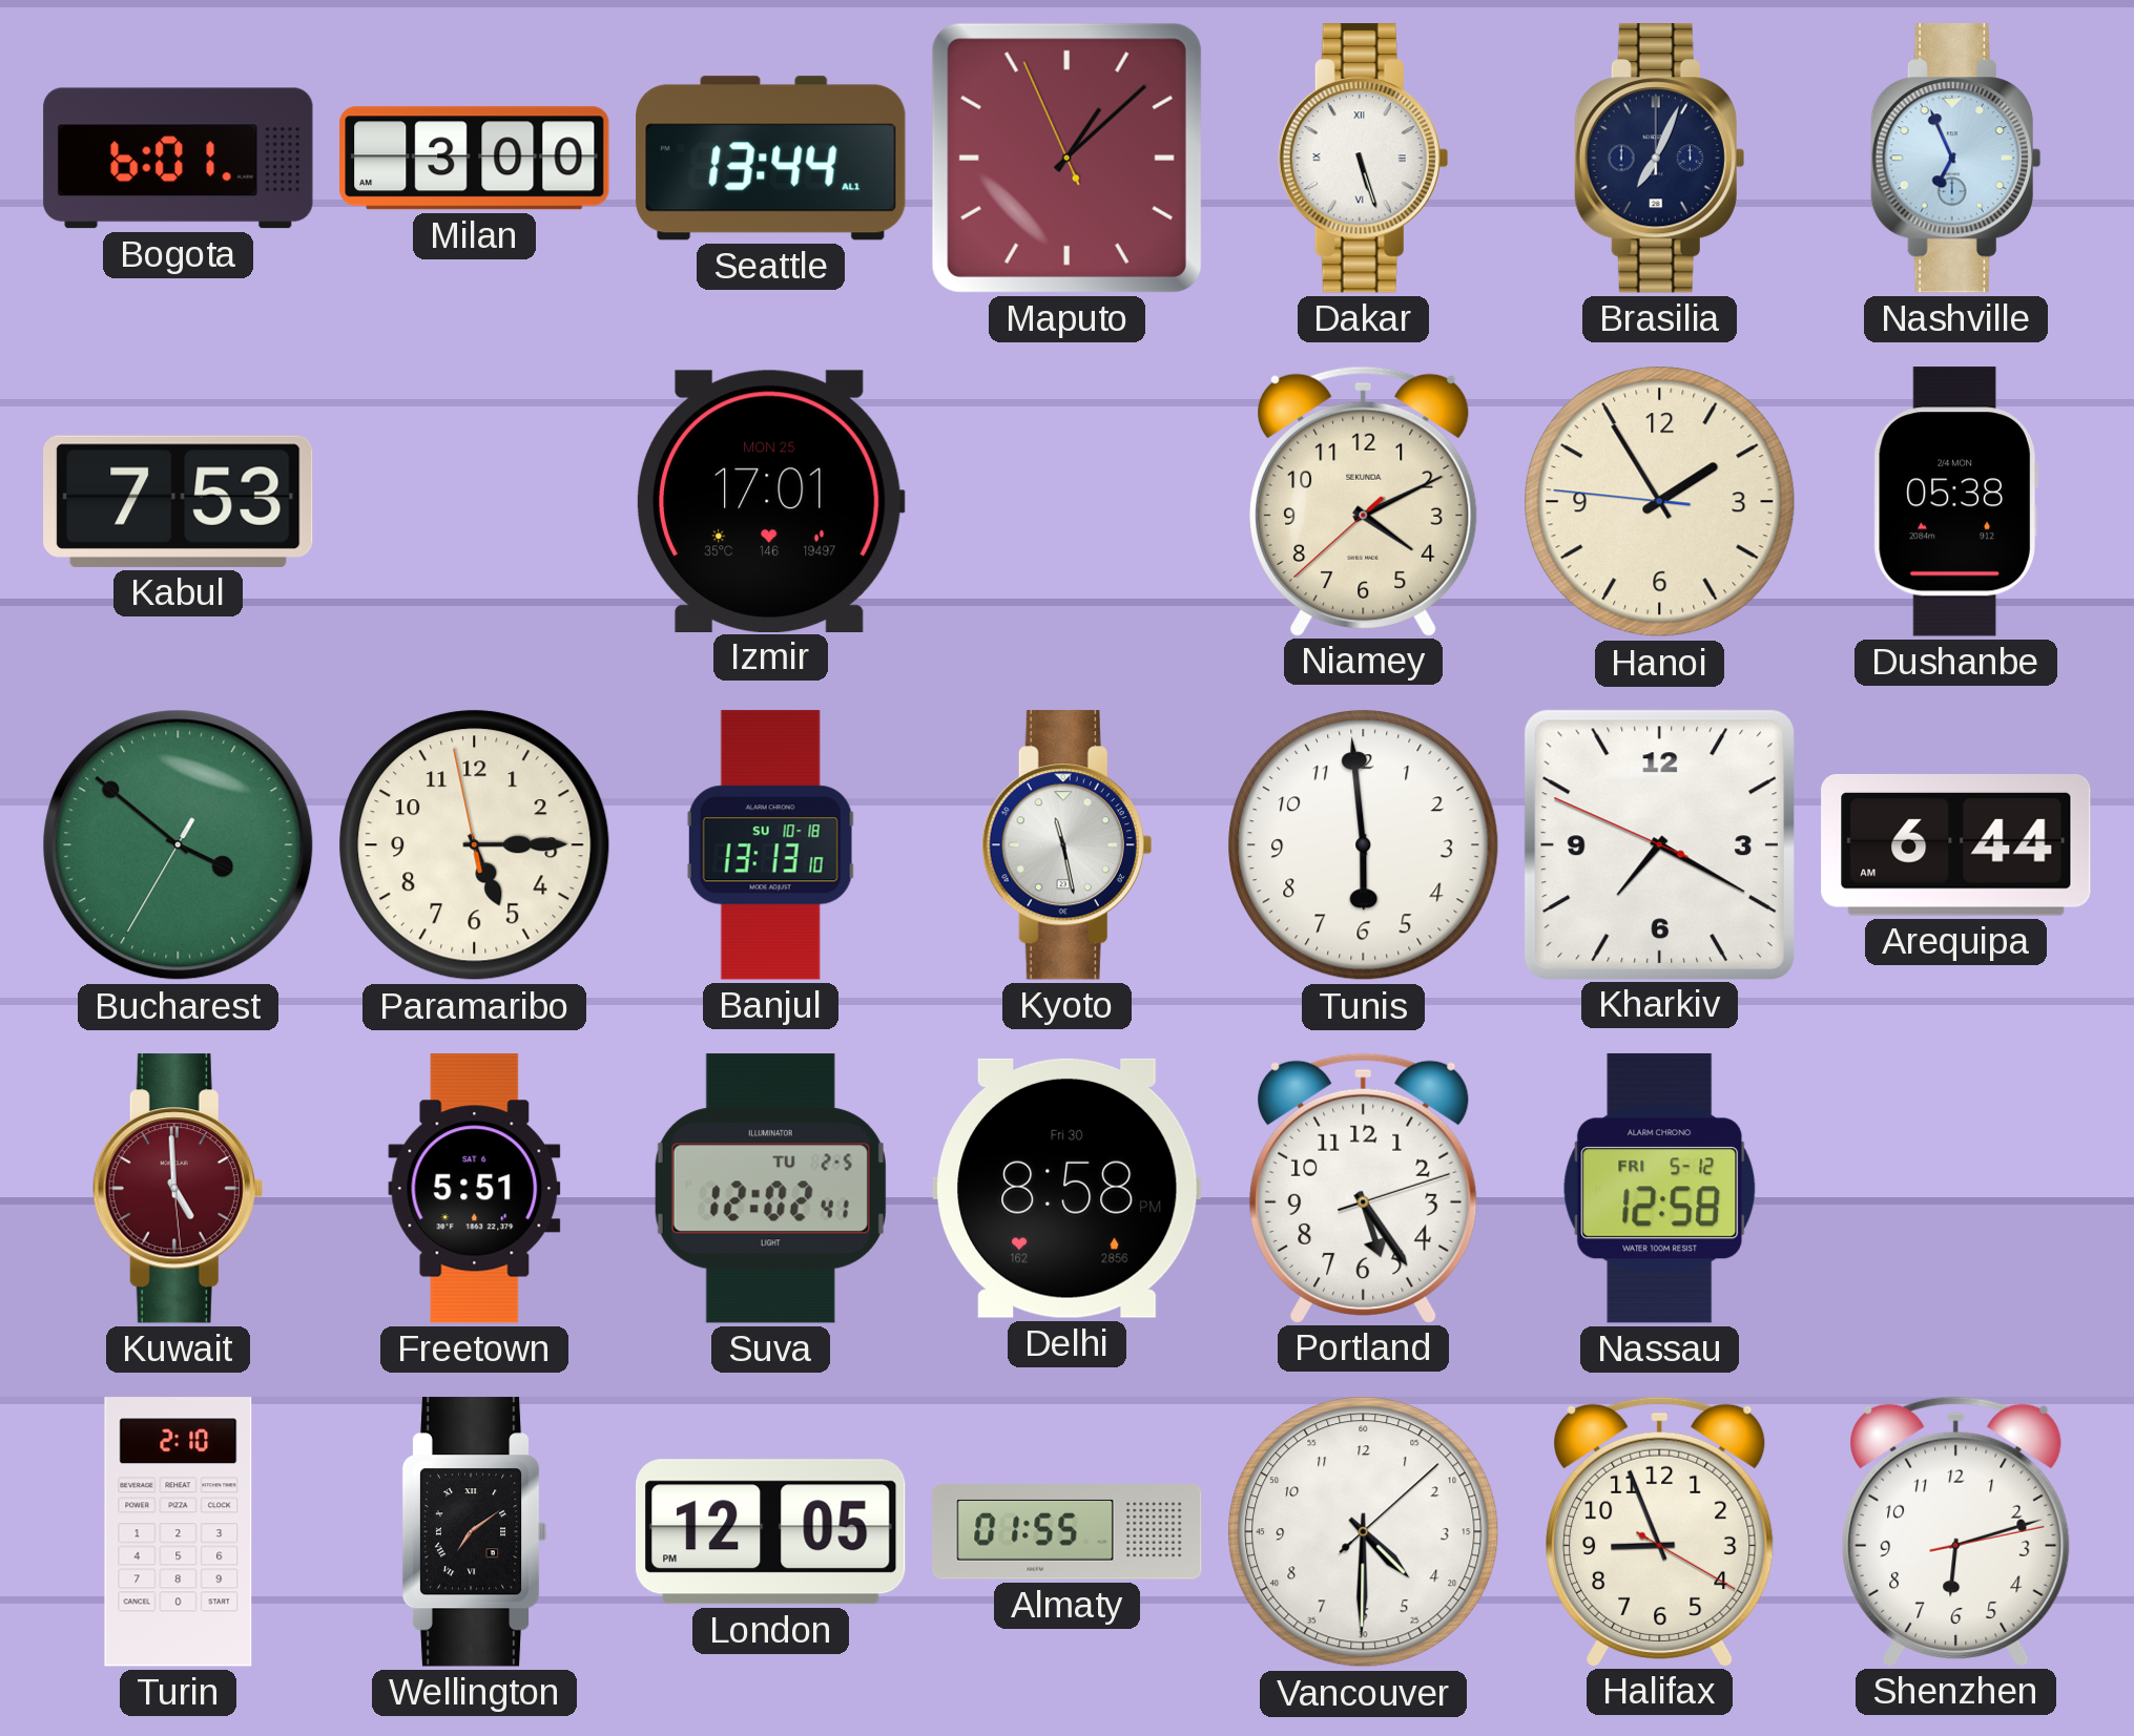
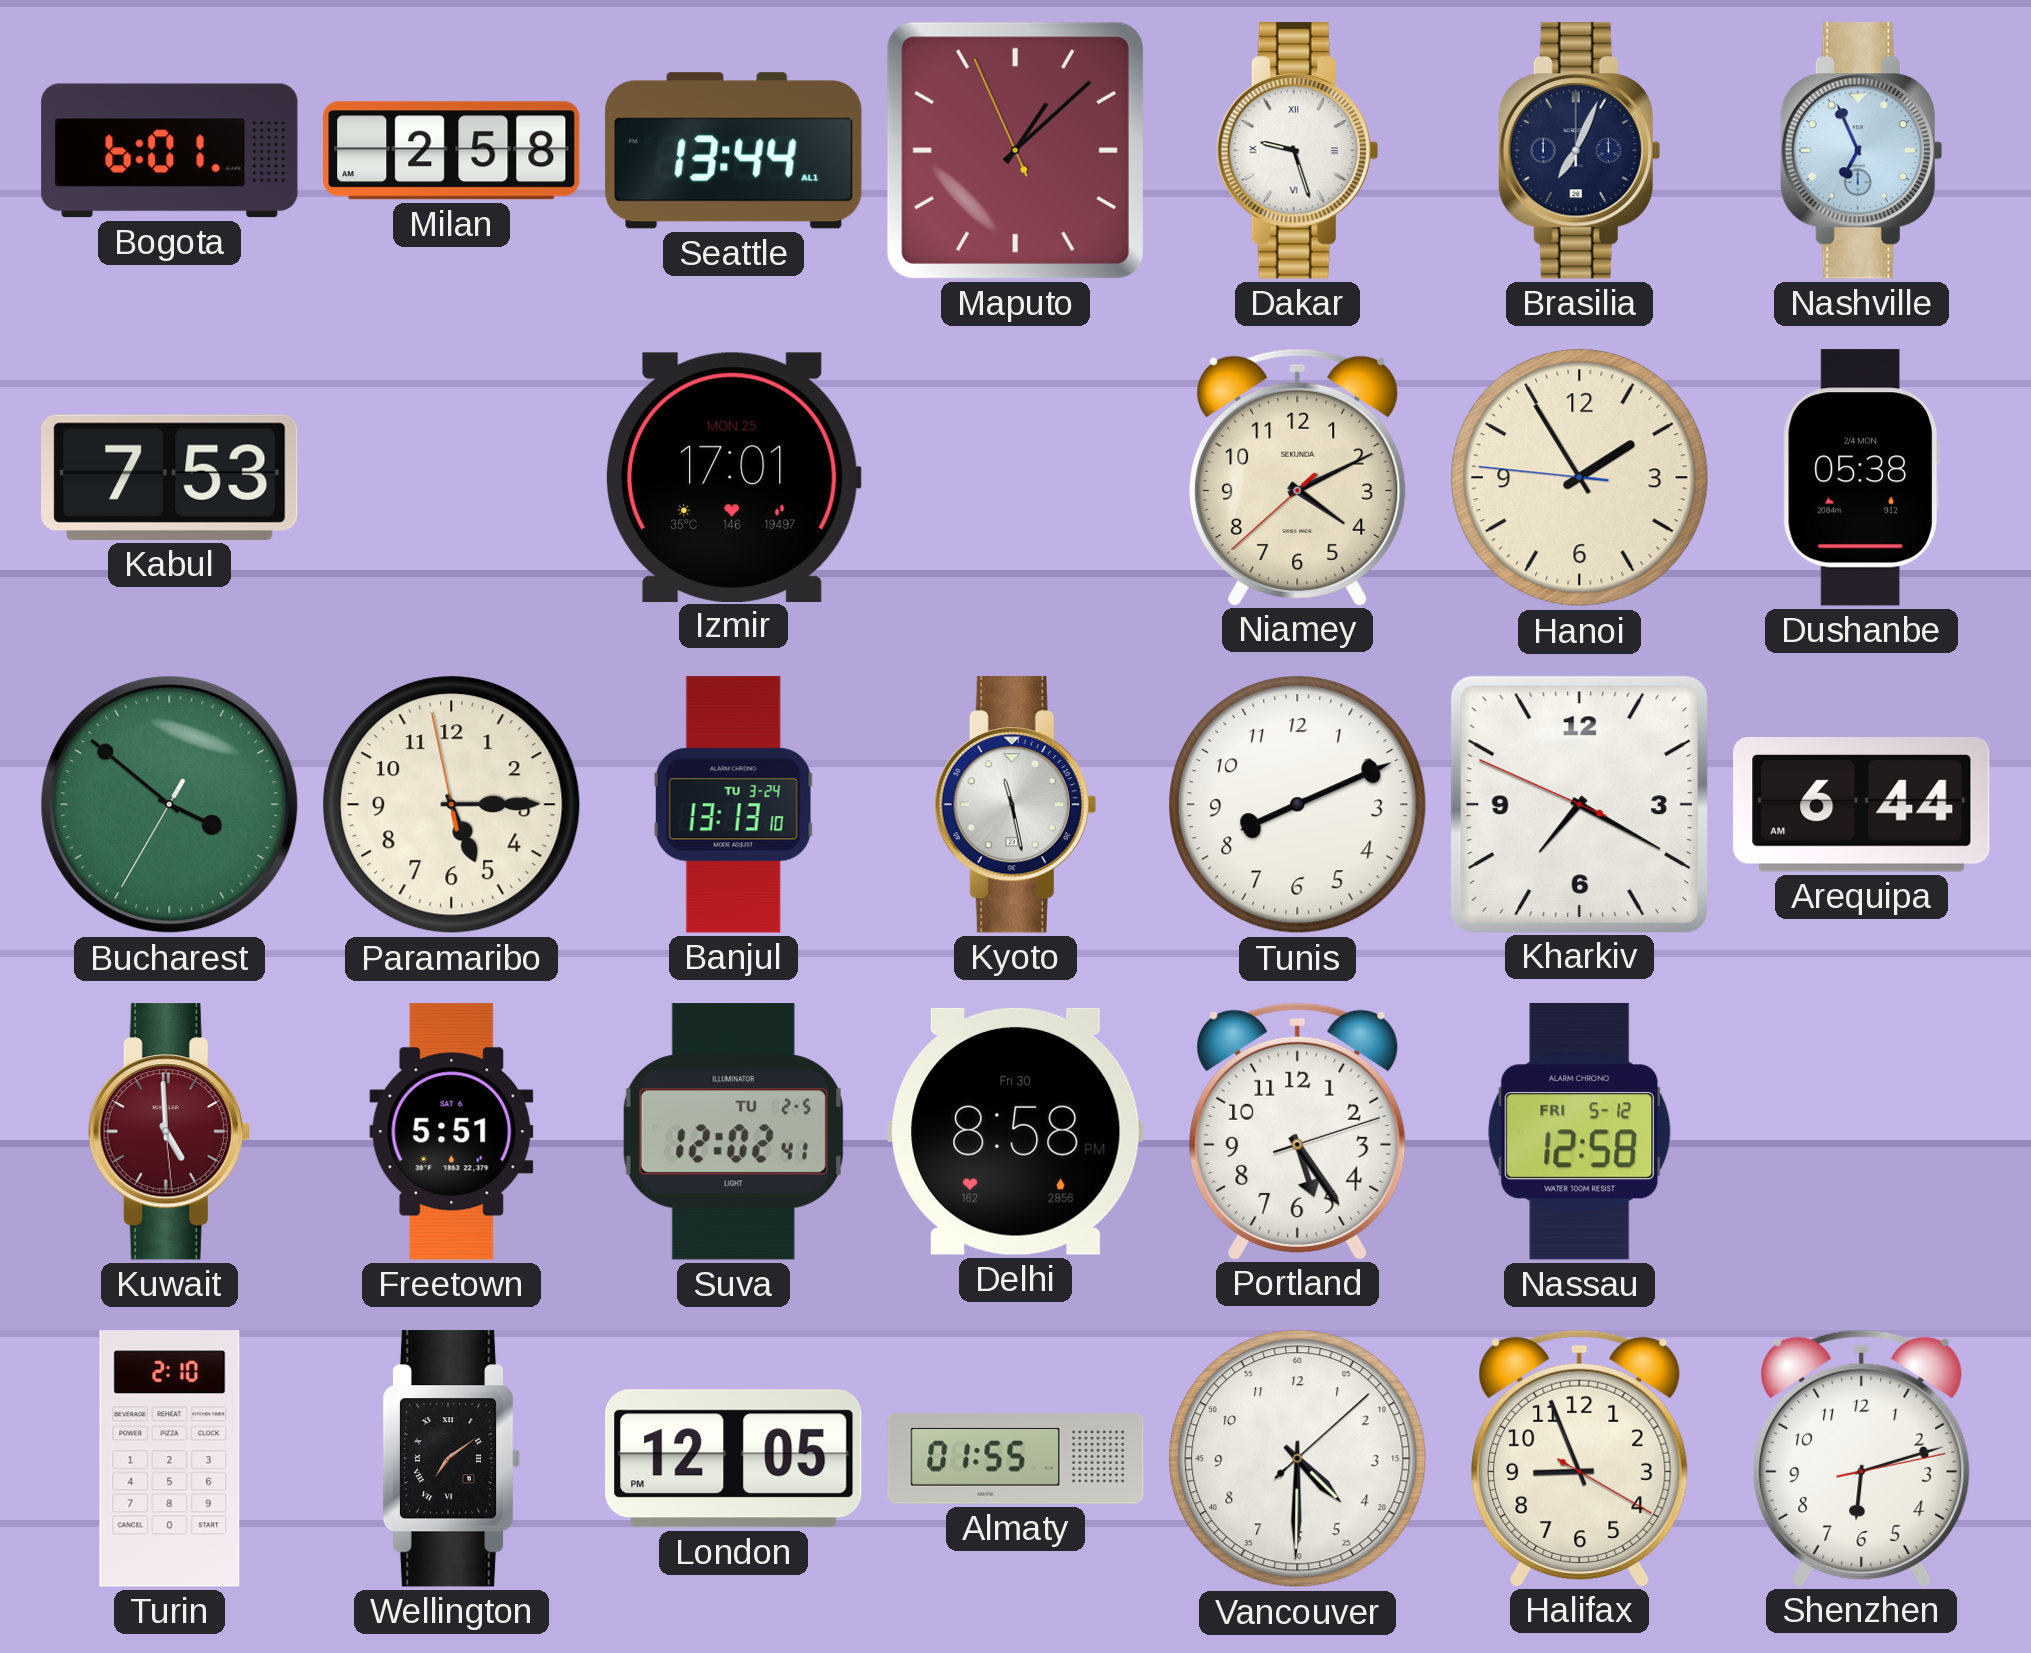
Milan: 3:00 -> 2:58
Dakar: 5:27 -> 9:27
Banjul date: SU 10-18 -> TU 3-24
Tunis: 5:59 -> 8:11
